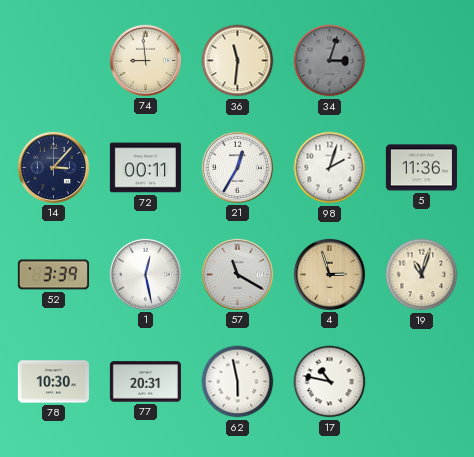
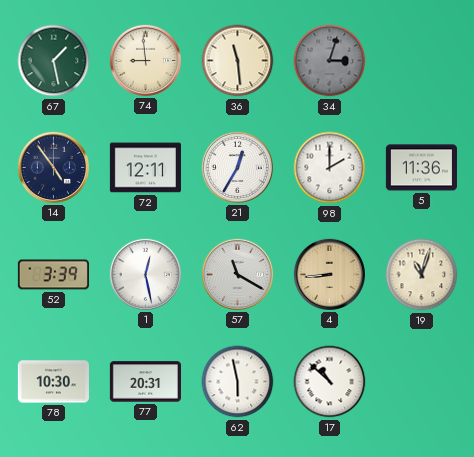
67: none -> 1:28
36: 11:31 -> 11:29
14: 3:07 -> 4:54
72: 00:11 -> 12:11
98: 2:03 -> 2:00
4: 2:57 -> 8:44
17: 10:47 -> 10:52
